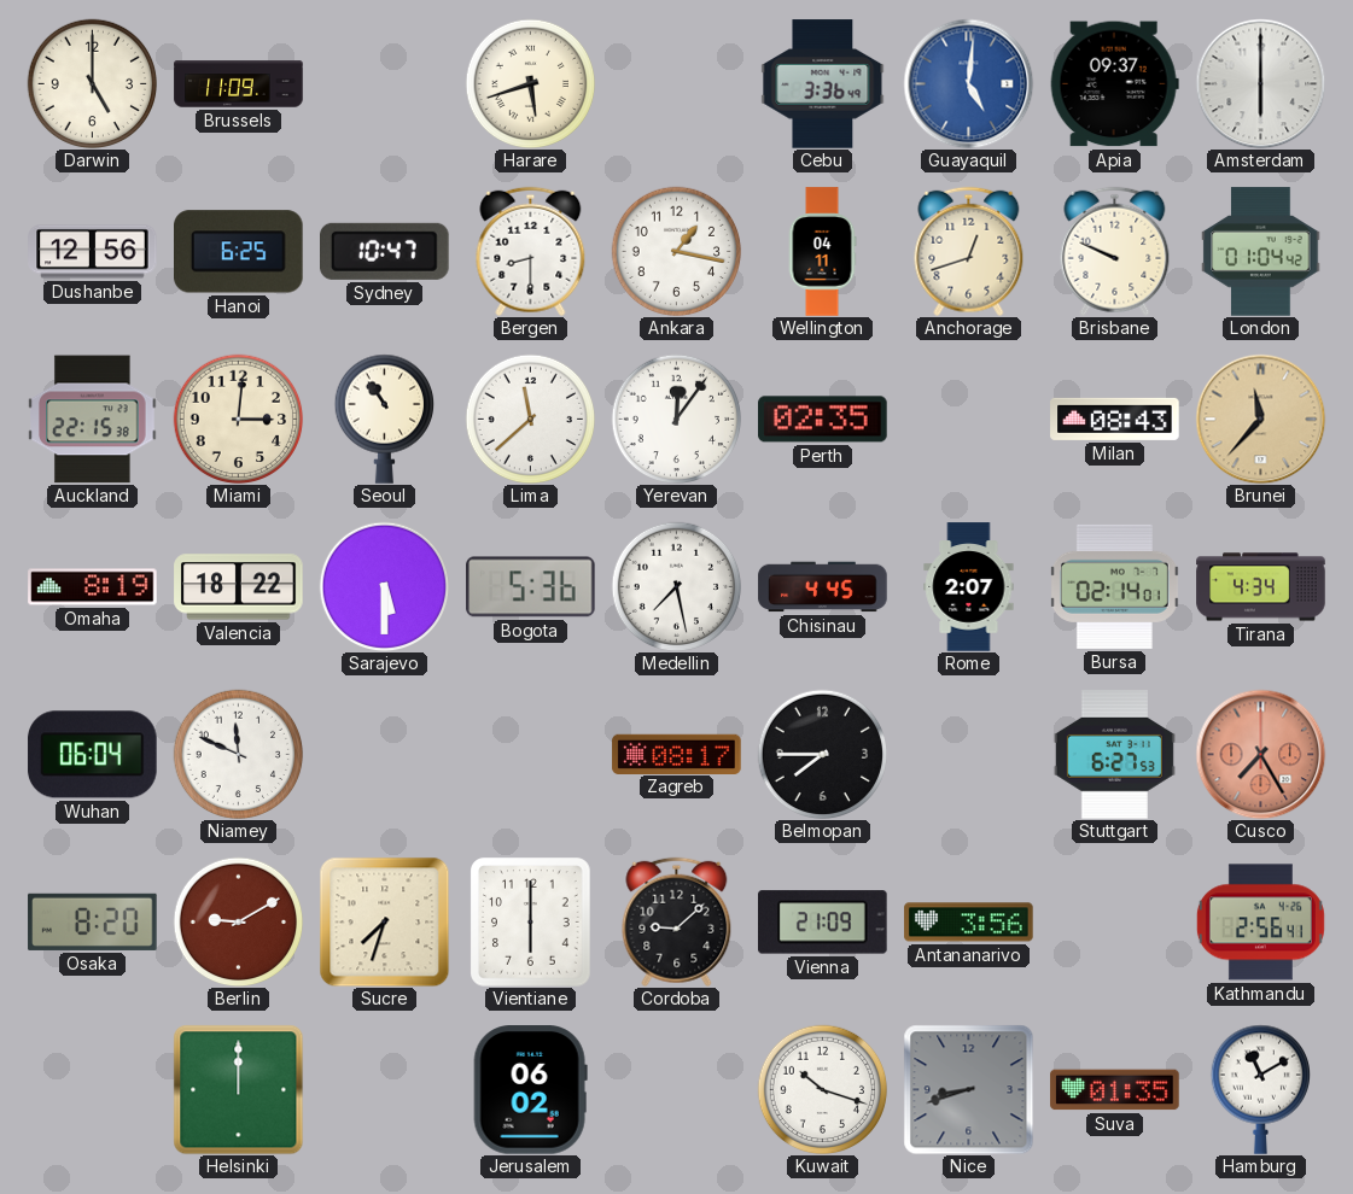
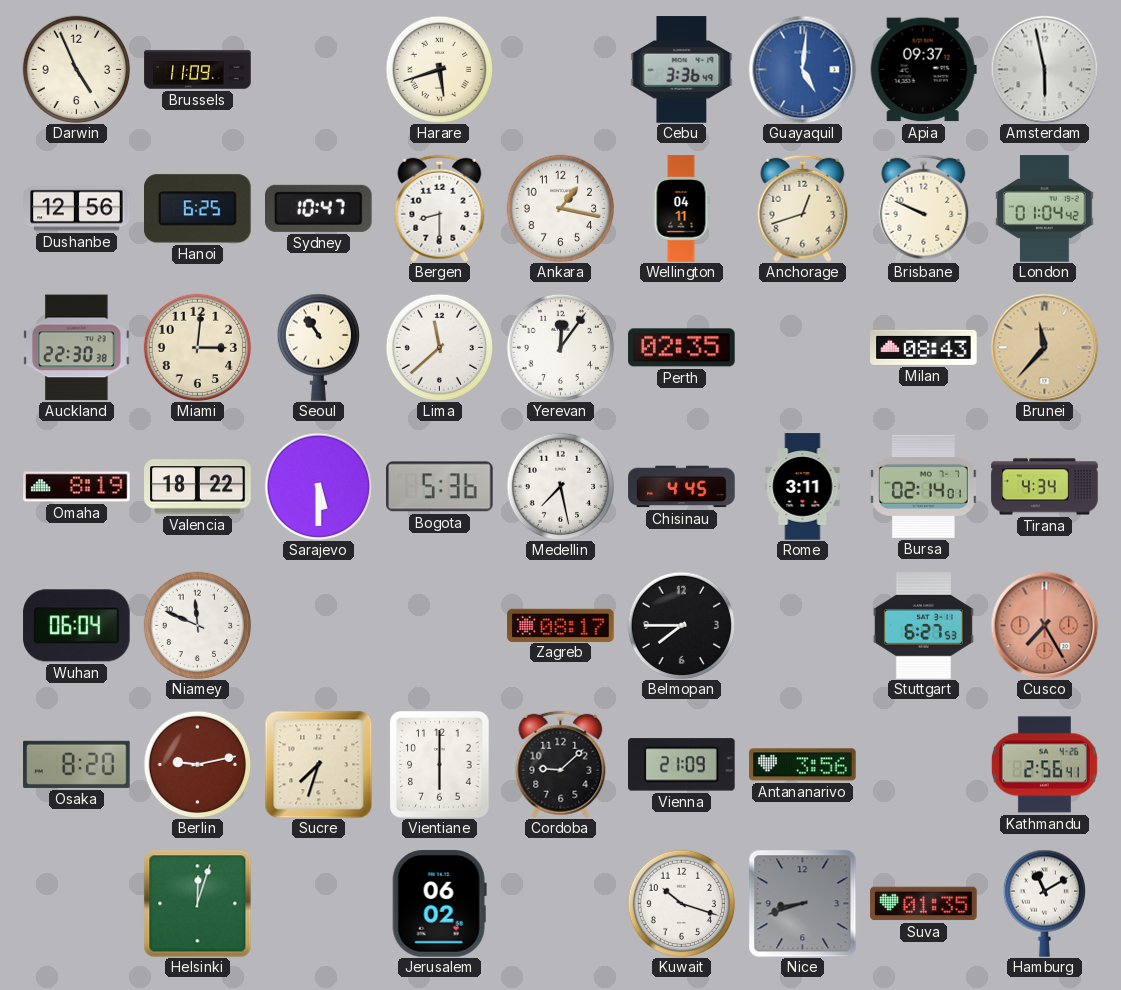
Darwin: 5:00 -> 4:56
Amsterdam: 6:00 -> 5:58
Auckland: 22:15 -> 22:30
Rome: 2:07 -> 3:11
Berlin: 9:10 -> 9:13
Helsinki: 12:00 -> 12:03
